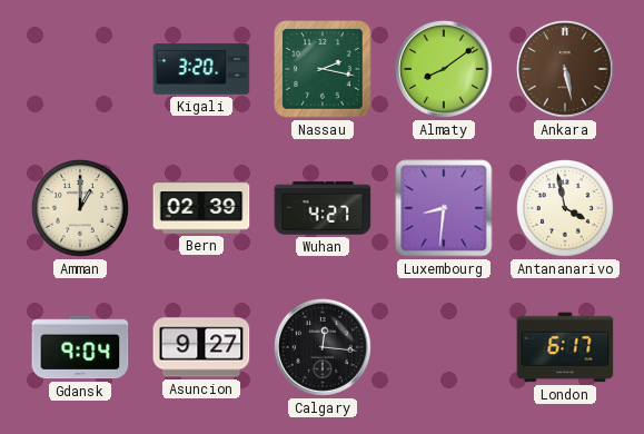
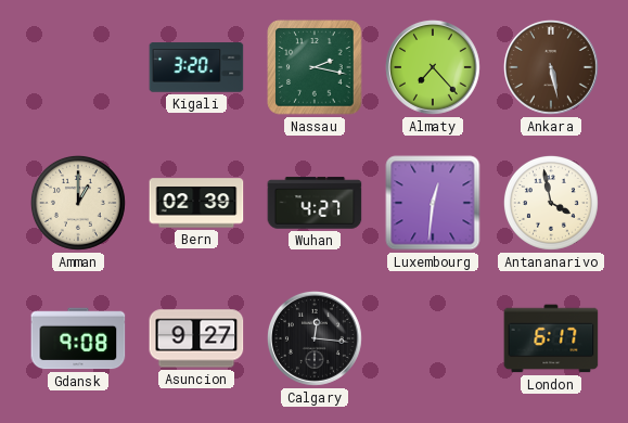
Almaty: 8:09 -> 7:23
Luxembourg: 8:31 -> 12:31
Gdansk: 9:04 -> 9:08
